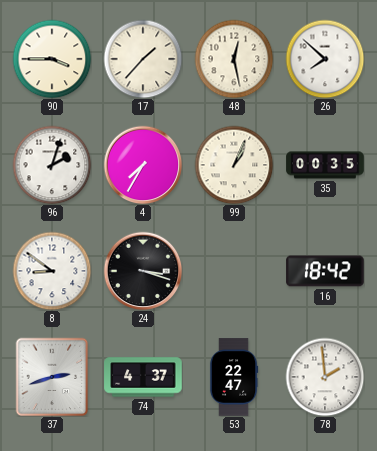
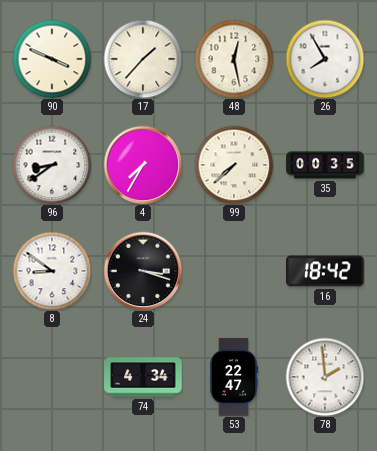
90: 3:45 -> 3:49
26: 7:52 -> 7:55
96: 2:03 -> 8:39
99: 1:04 -> 7:38
37: 2:42 -> none
74: 4:37 -> 4:34
